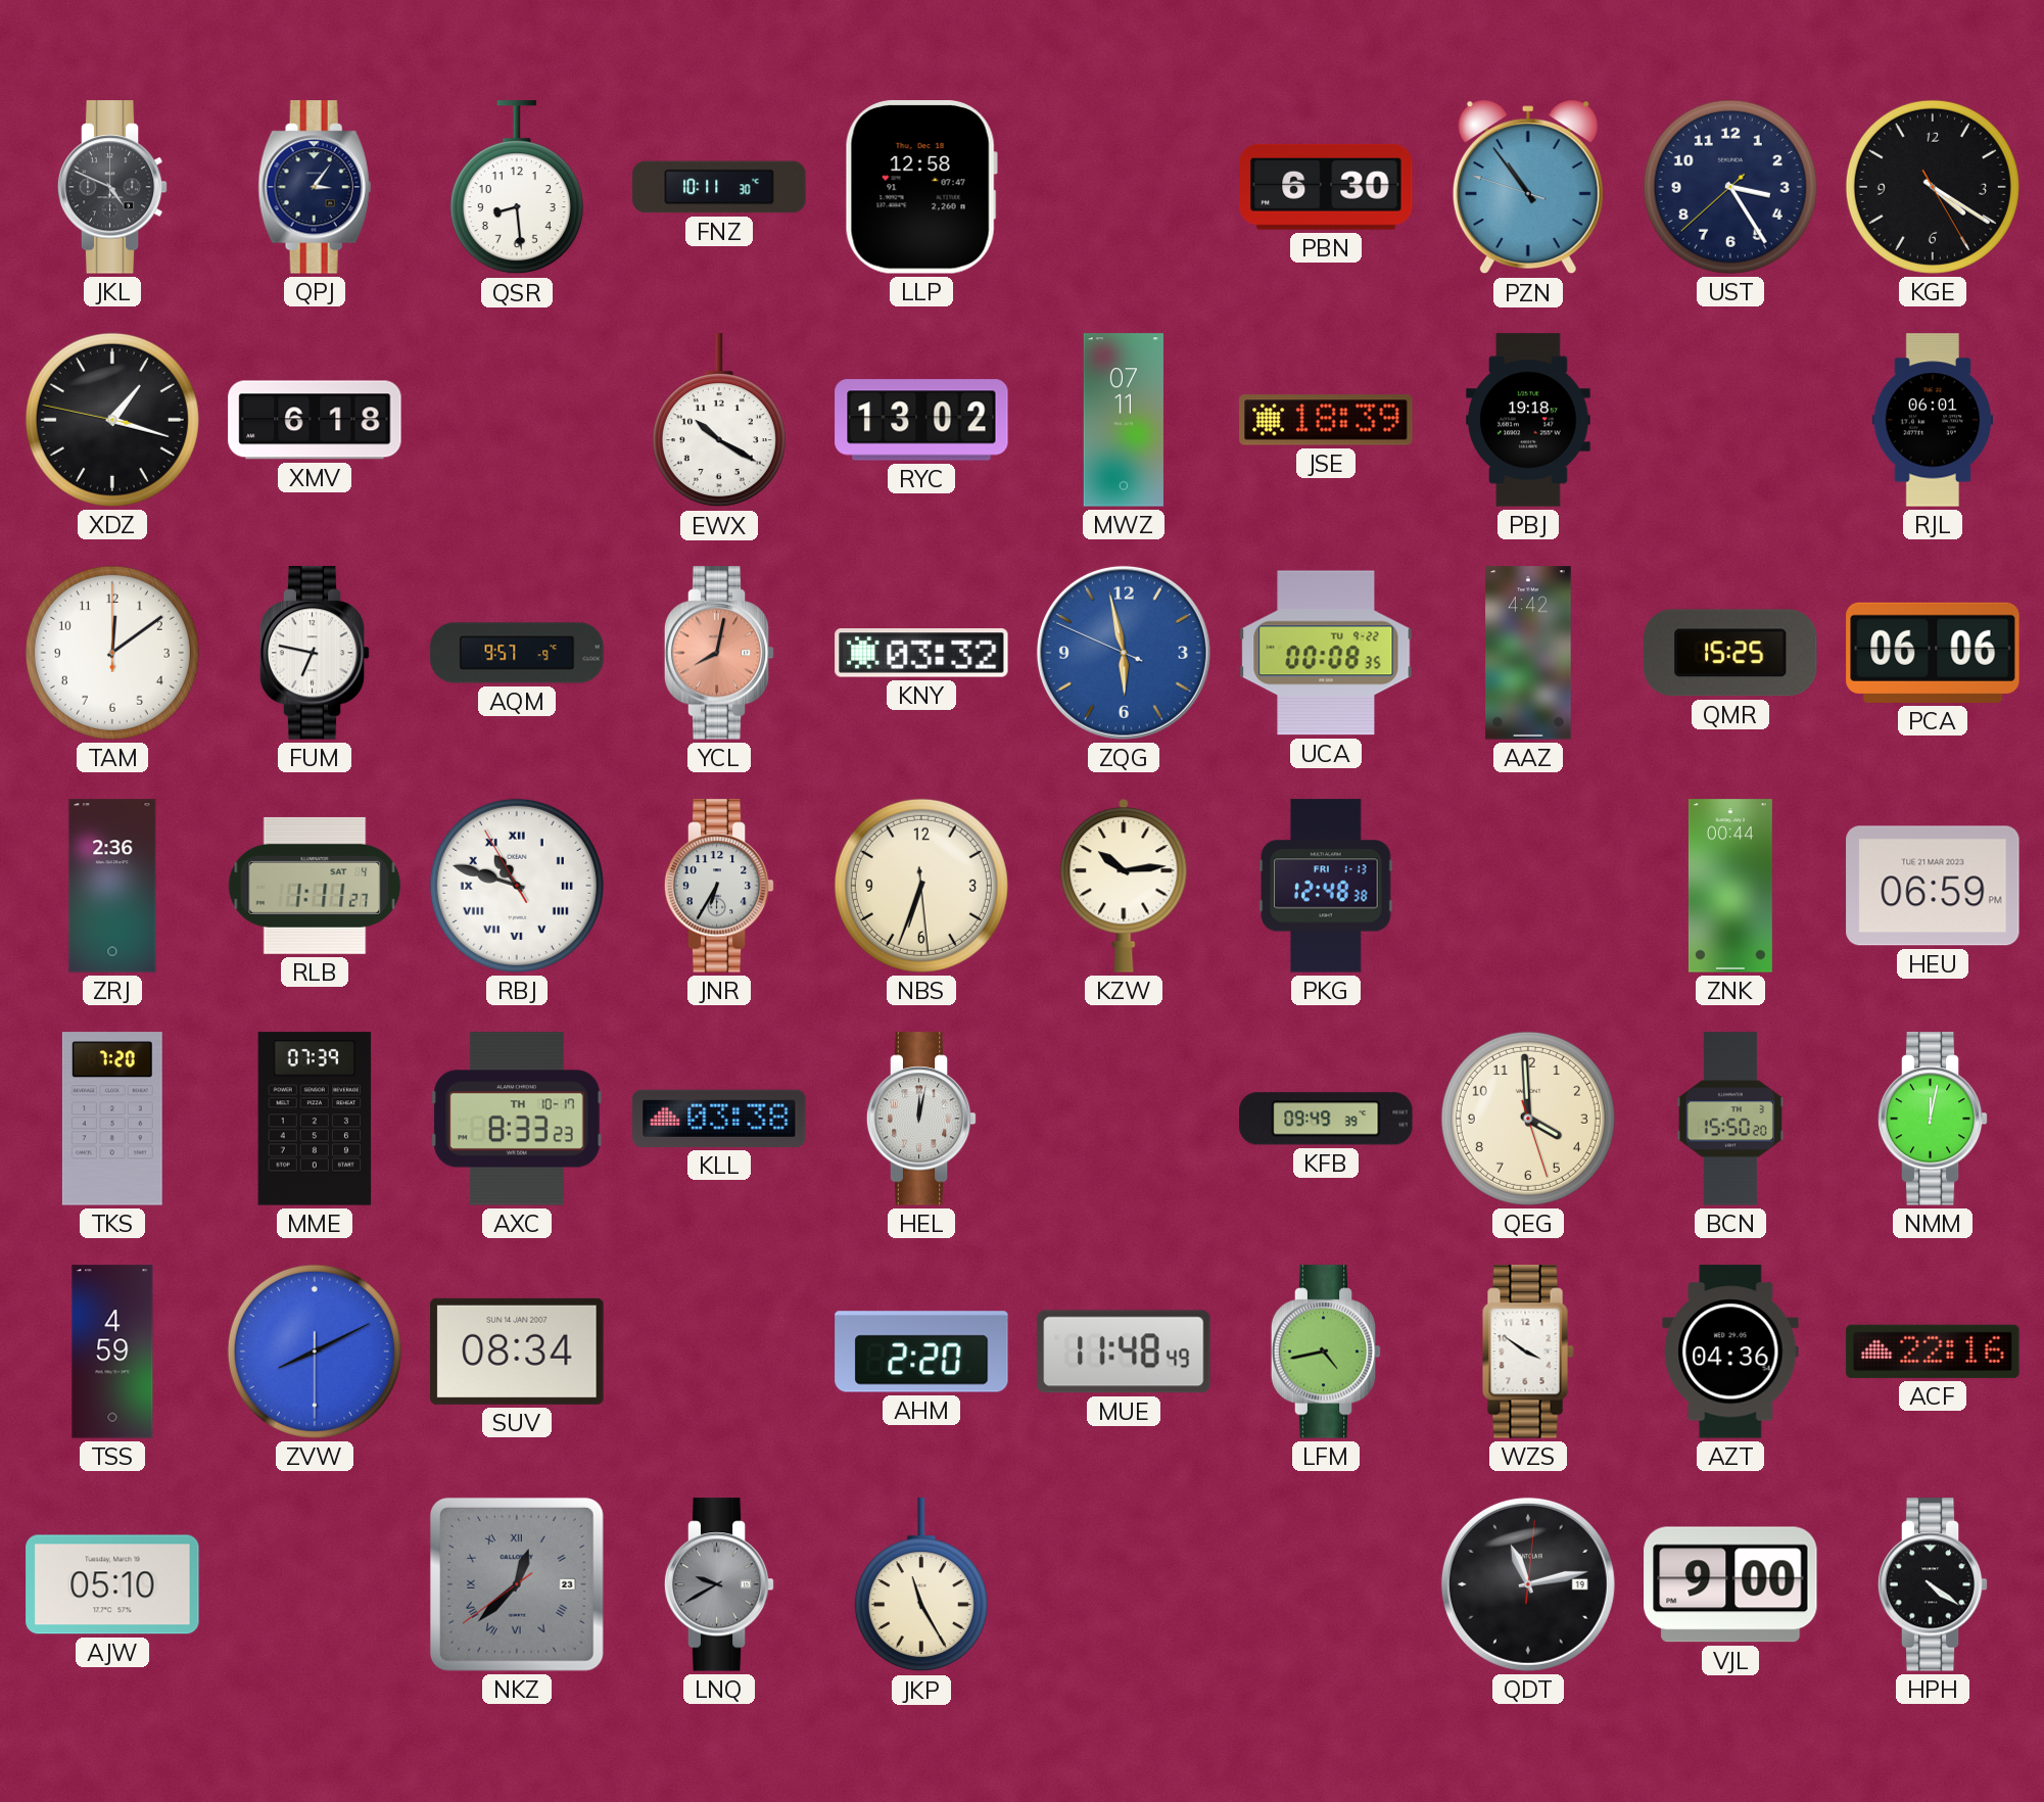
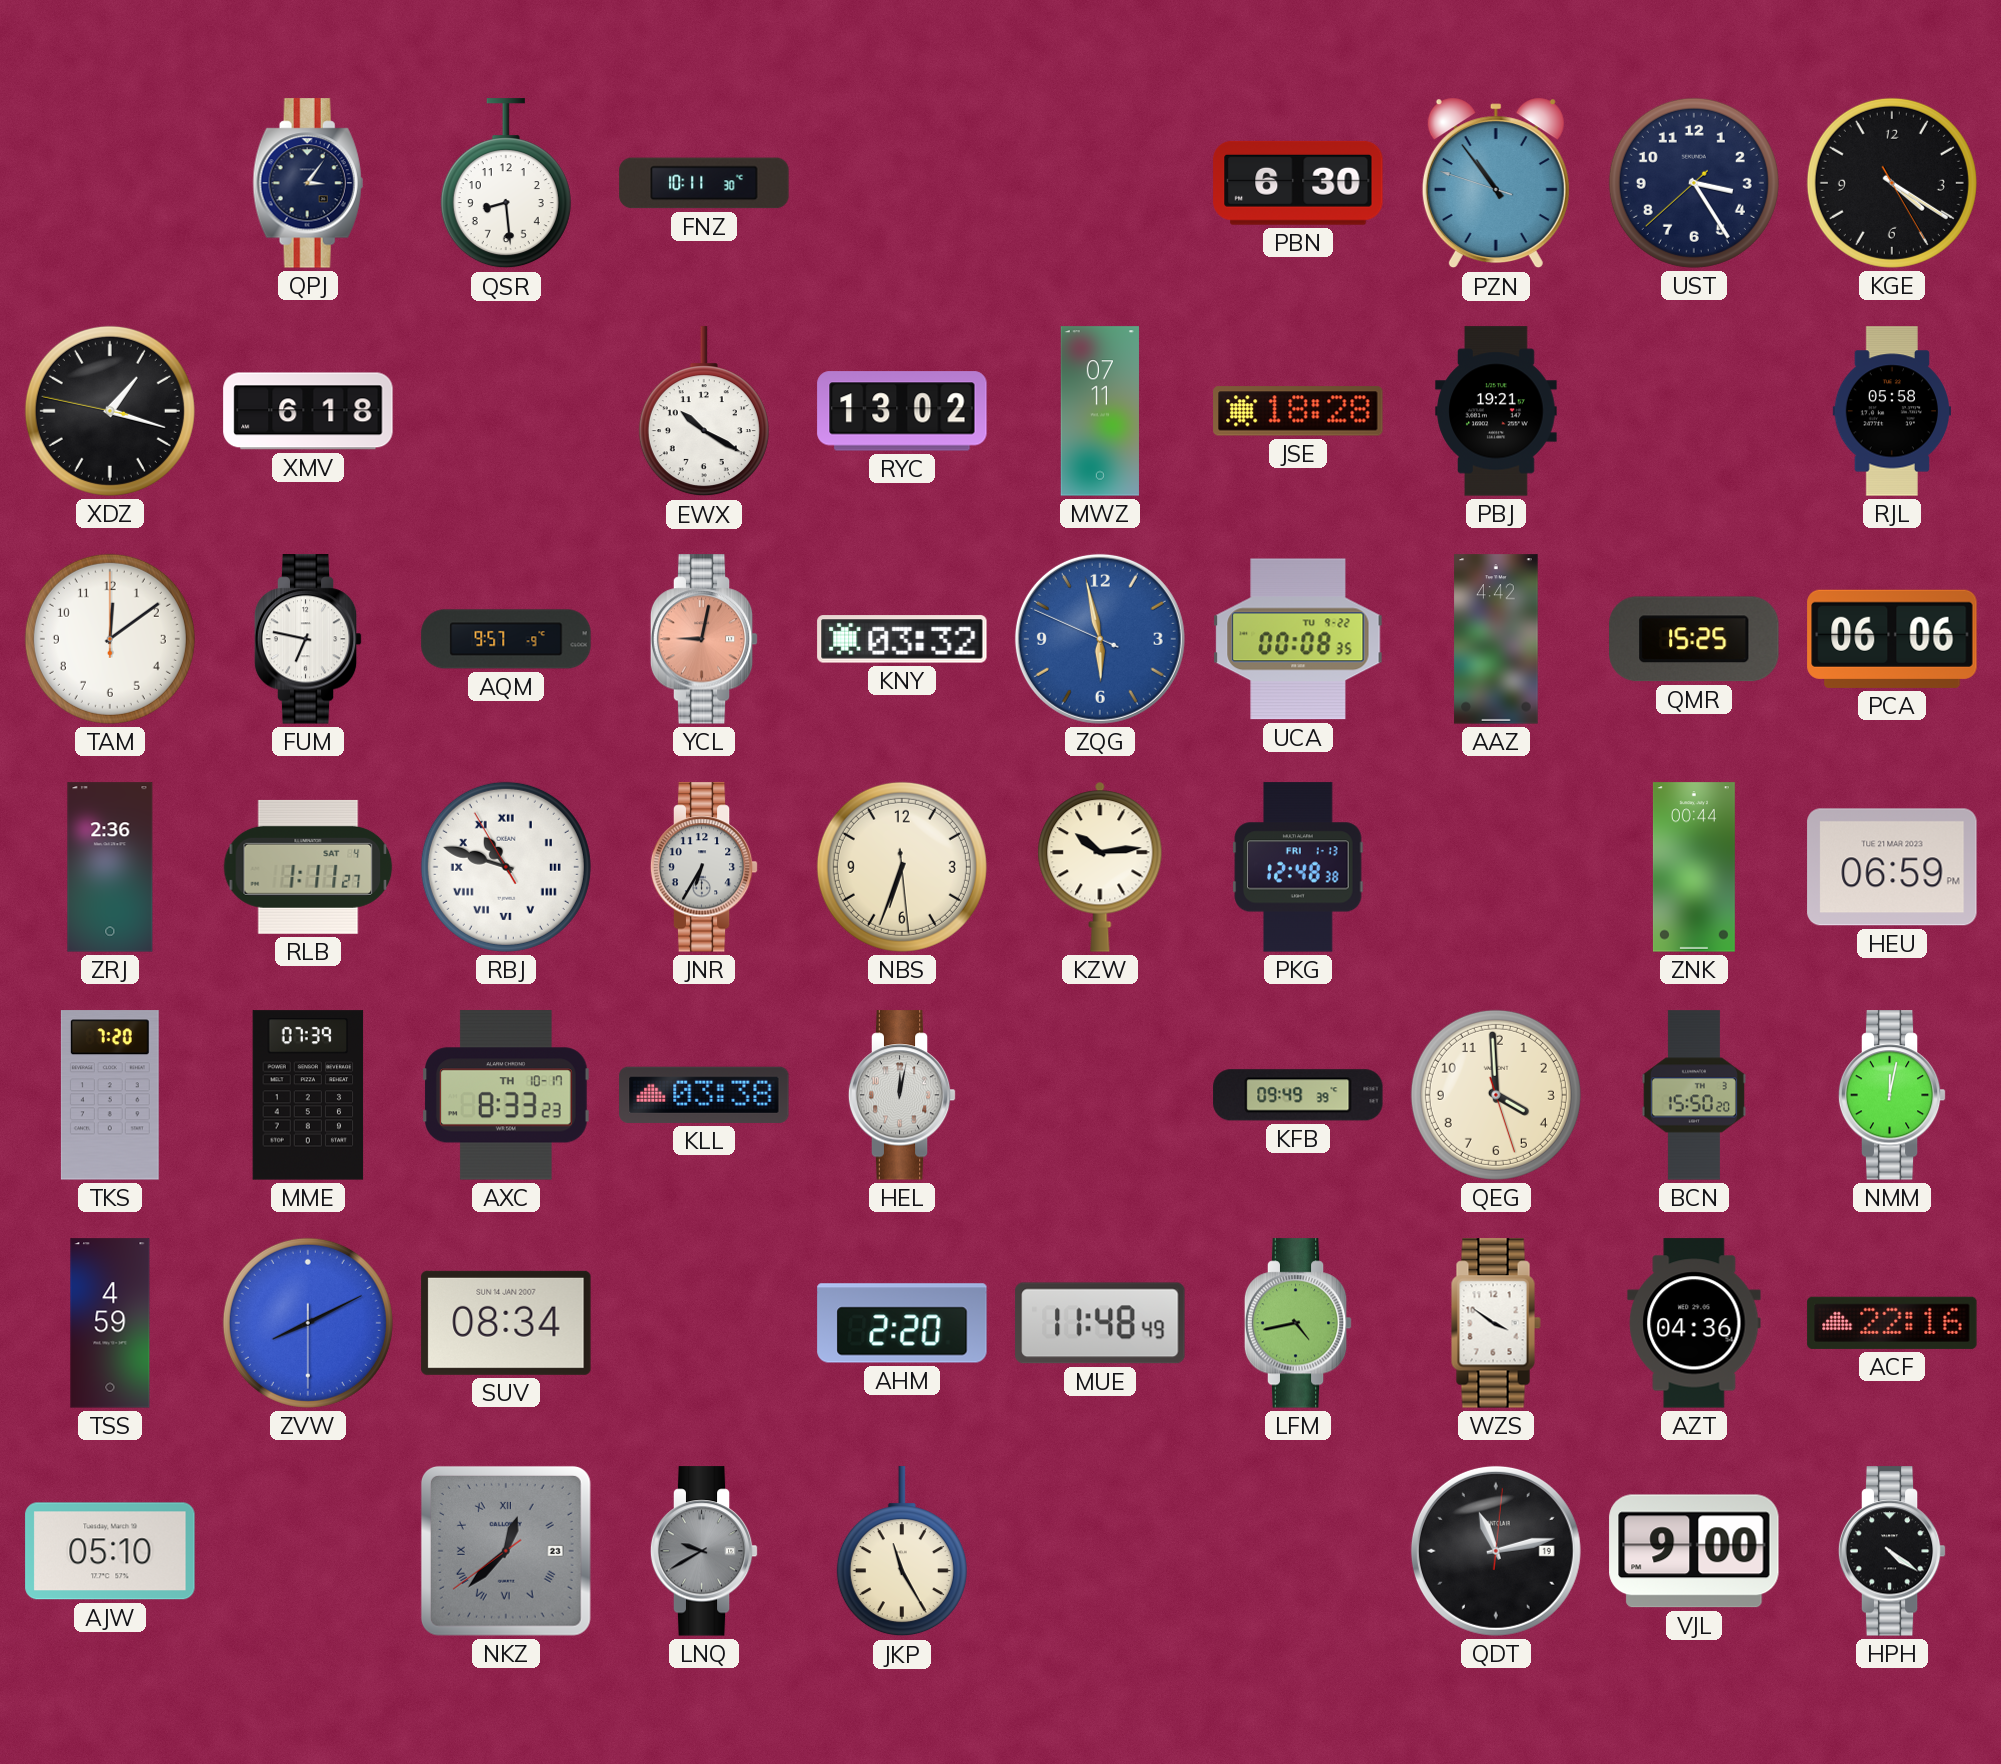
JKL: 4:49 -> none
LLP: 12:58 -> none
JSE: 18:39 -> 18:28
PBJ: 19:18 -> 19:21
RJL: 06:01 -> 05:58
YCL: 8:02 -> 9:02
